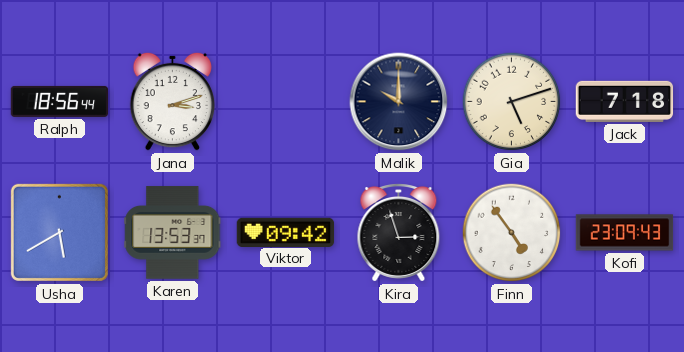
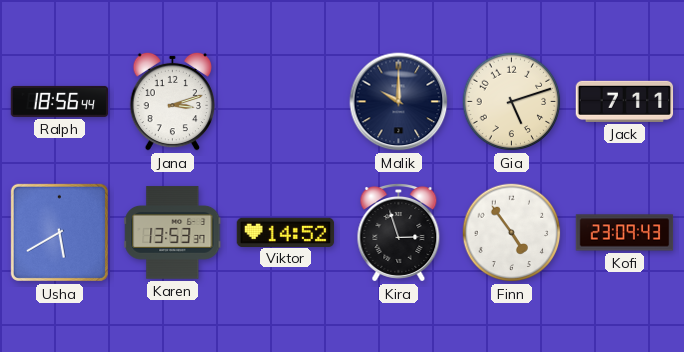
Jack: 7:18 -> 7:11
Viktor: 09:42 -> 14:52
